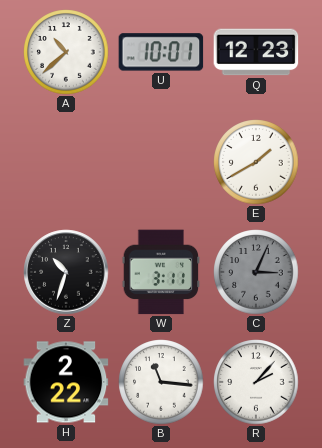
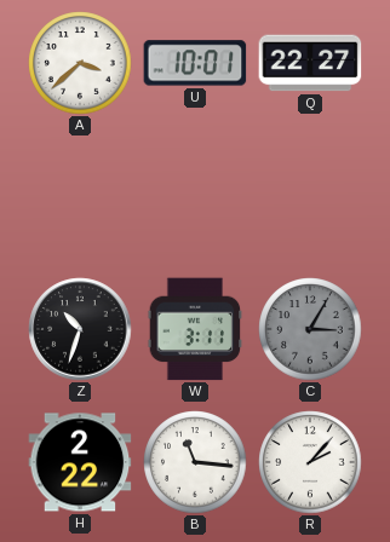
A: 10:38 -> 3:38
Q: 12:23 -> 22:27
E: 1:40 -> none
C: 3:04 -> 3:05
